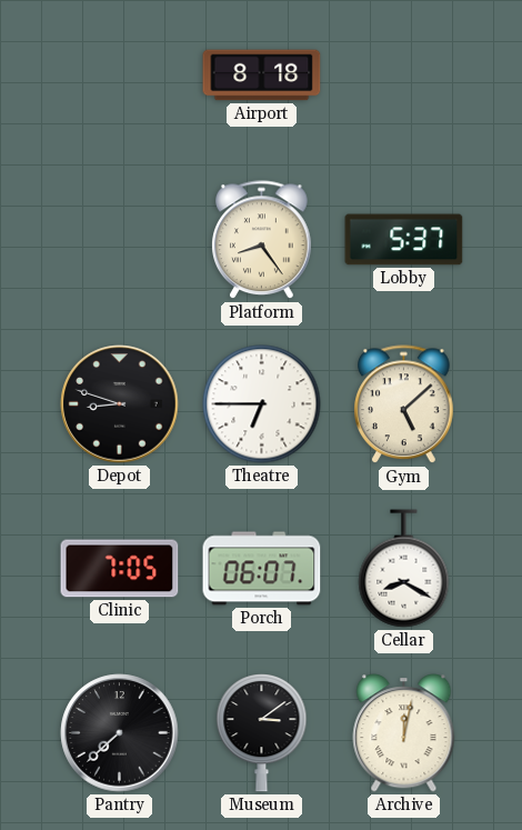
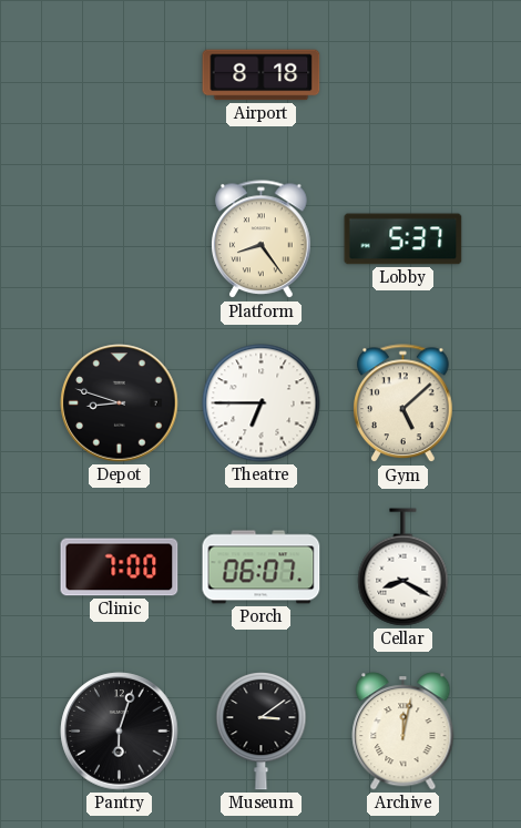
Clinic: 7:05 -> 7:00
Pantry: 7:38 -> 6:03
